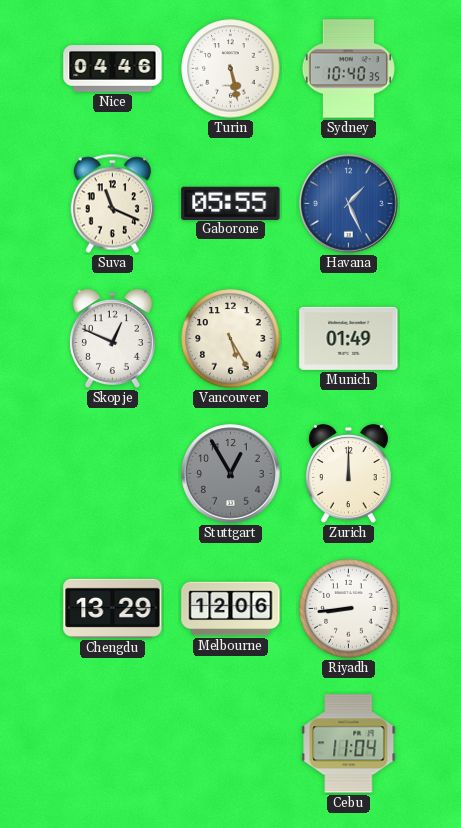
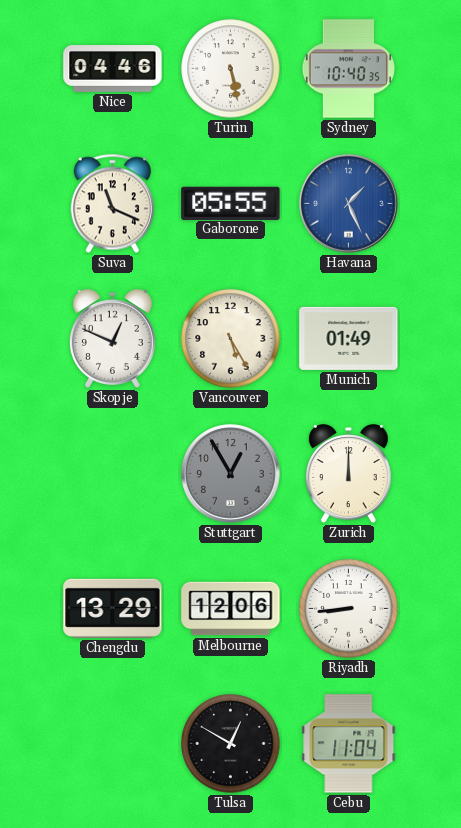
Tulsa: none -> 12:50
